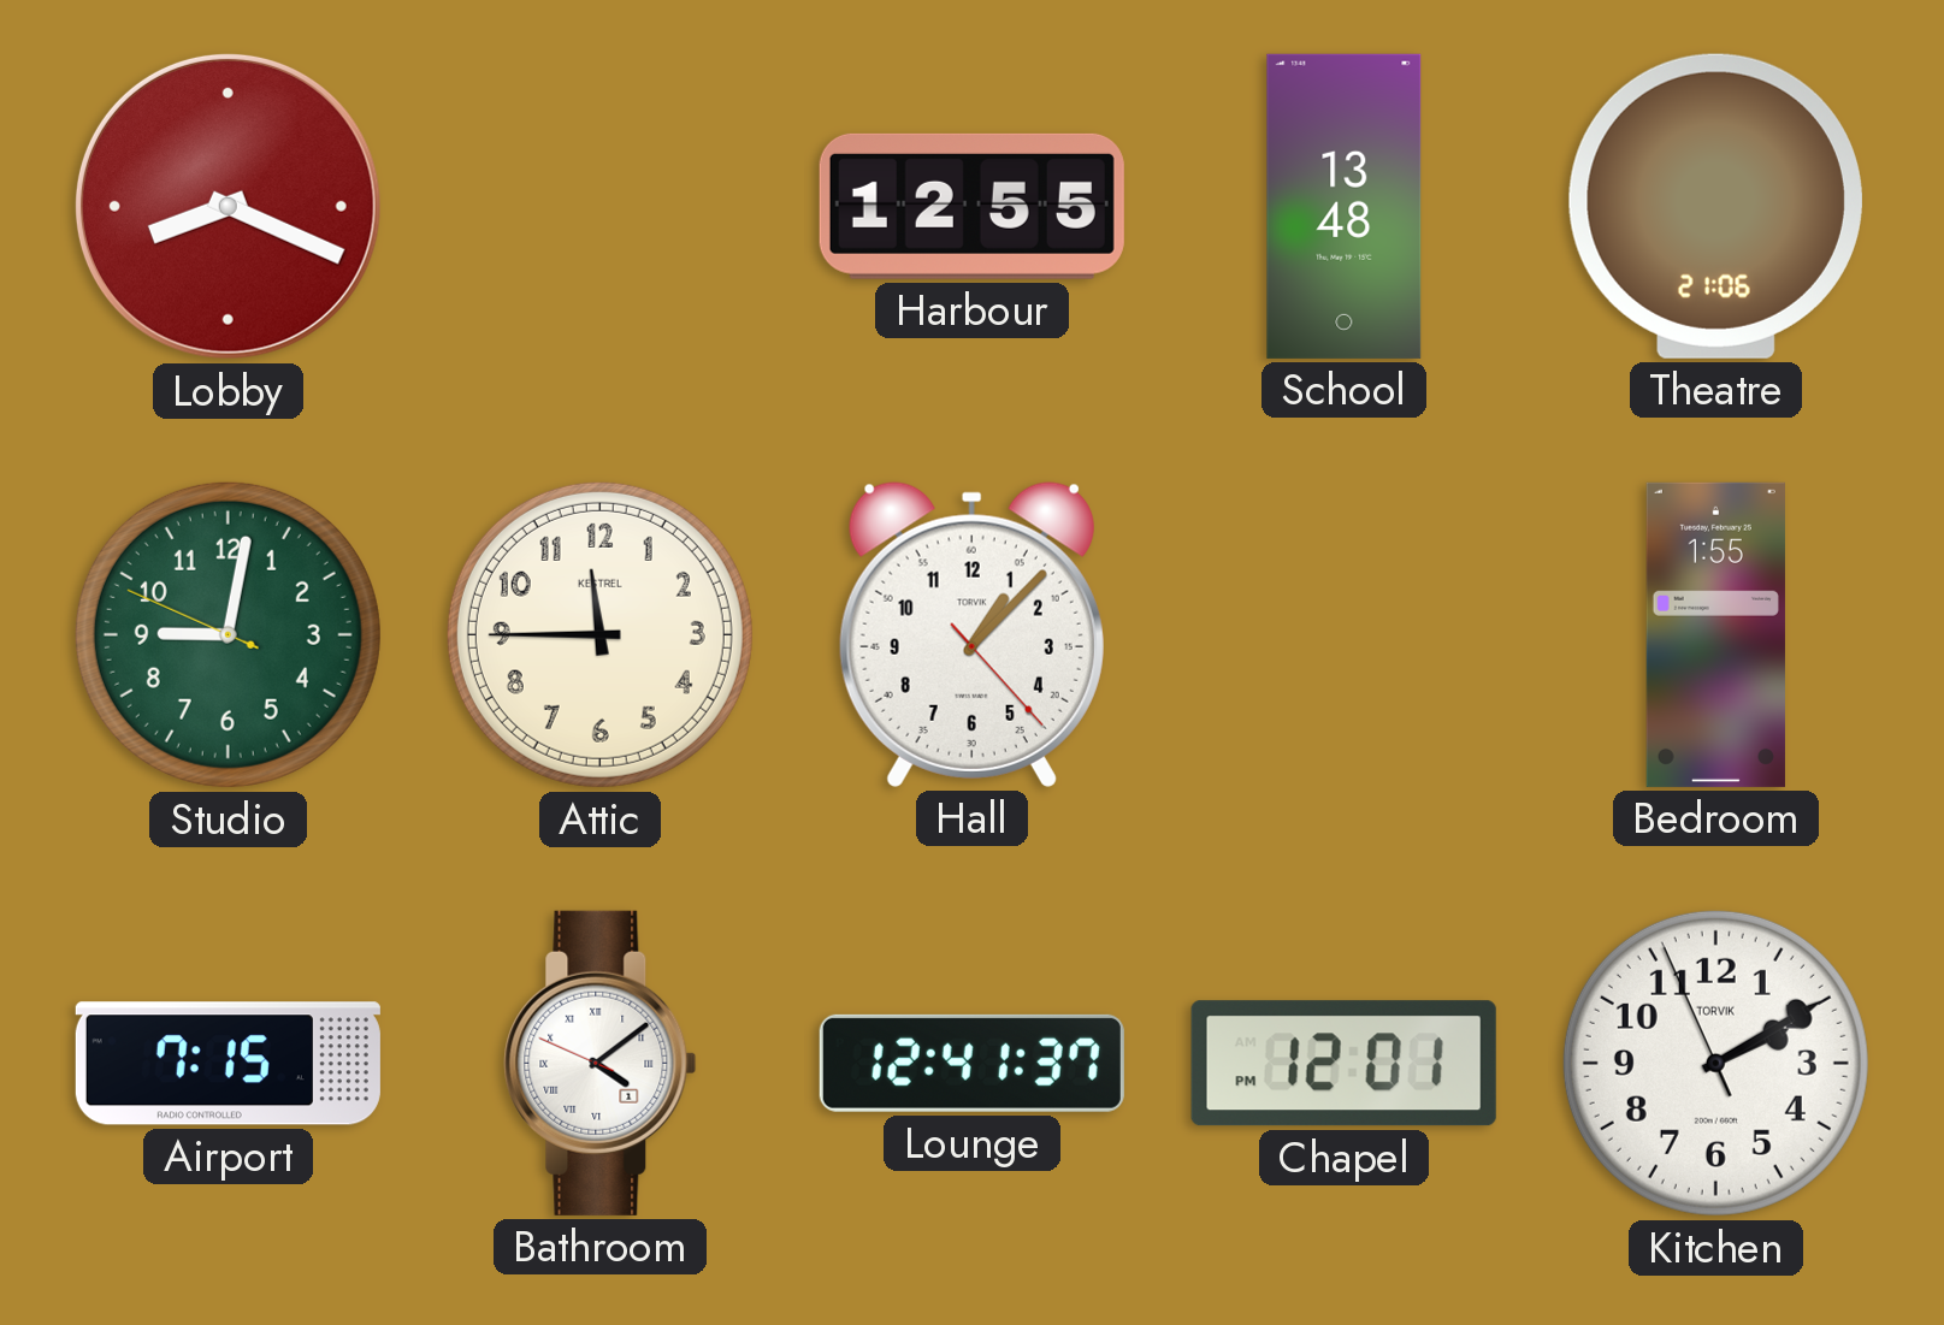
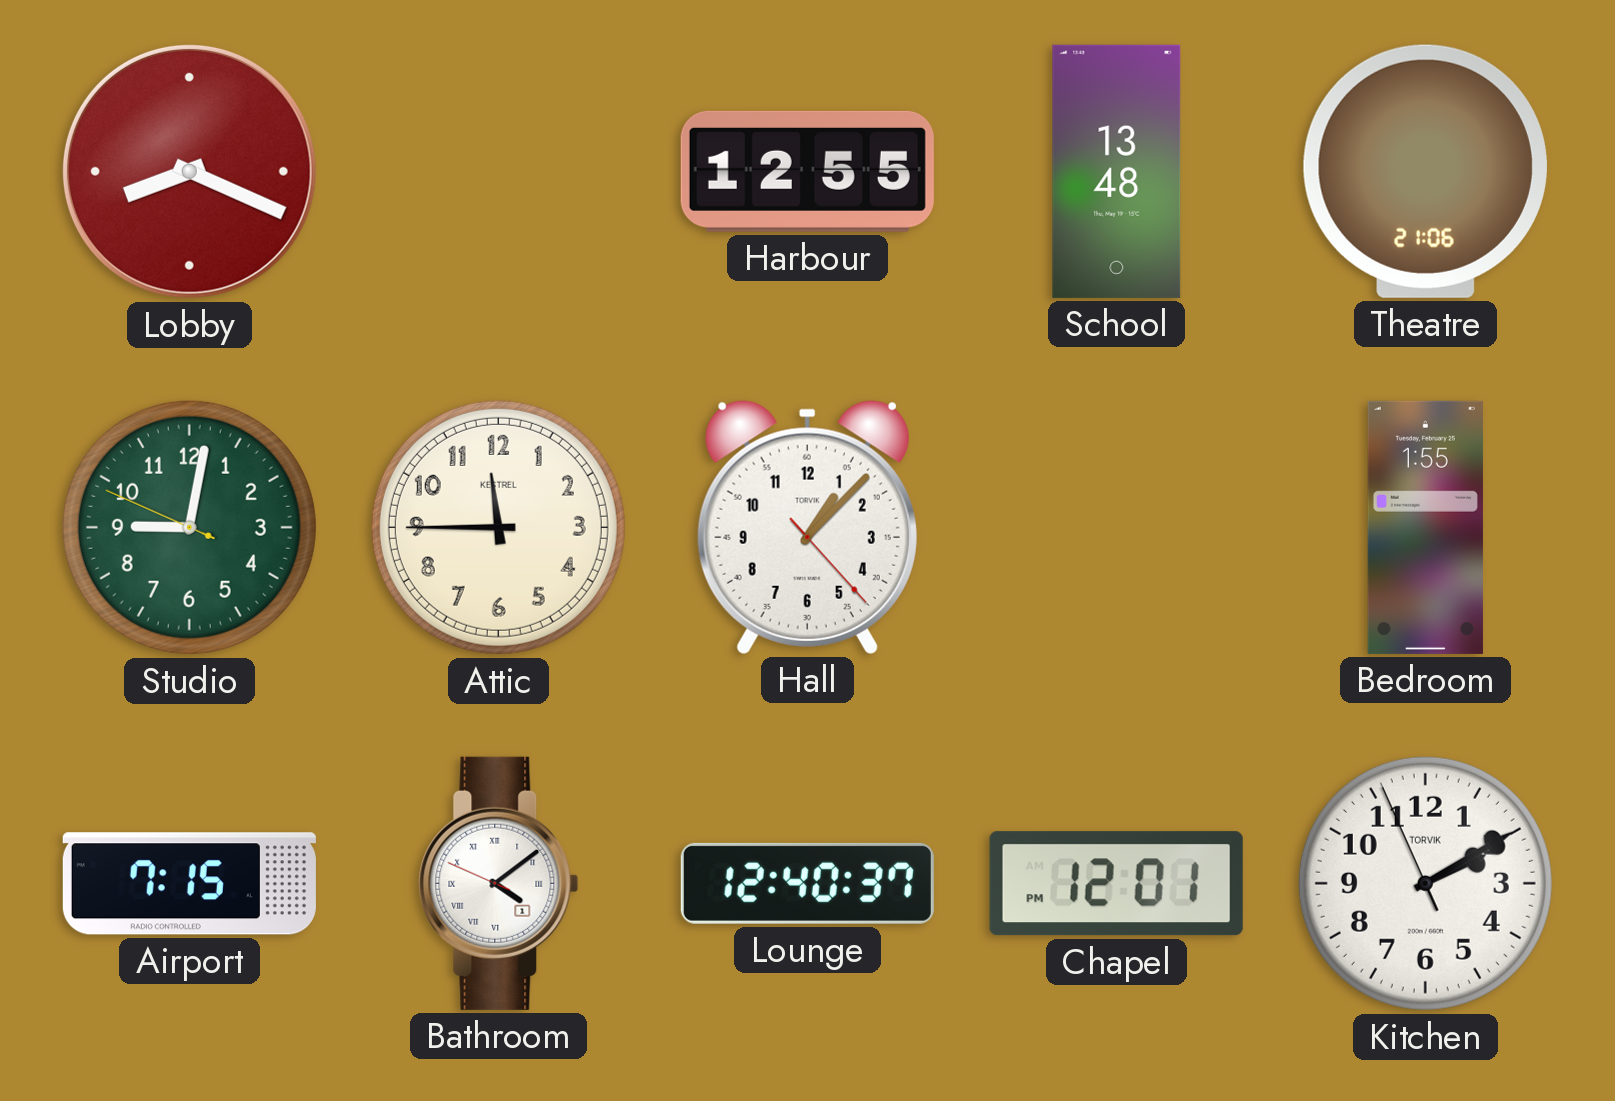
Lounge: 12:41 -> 12:40
